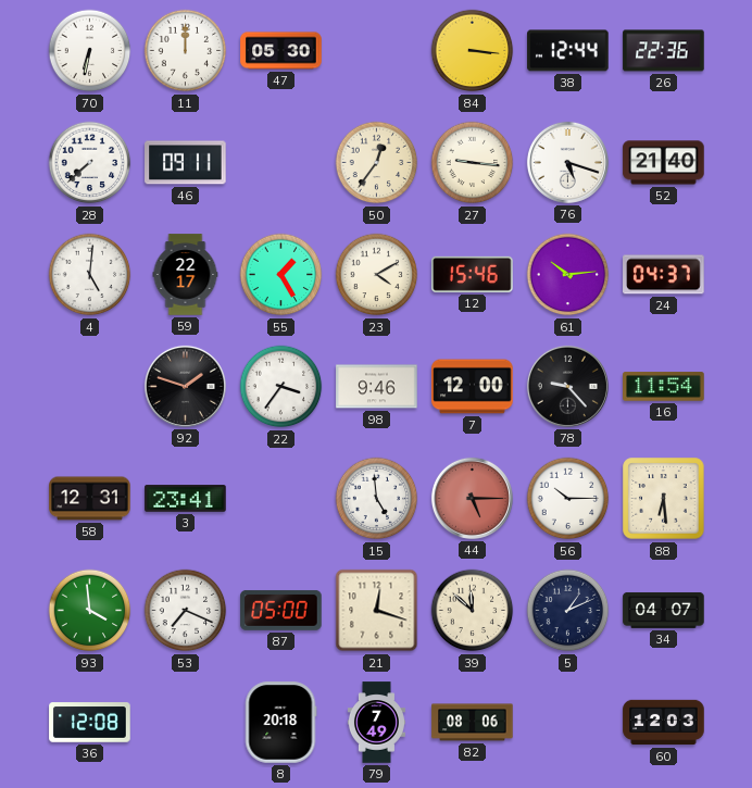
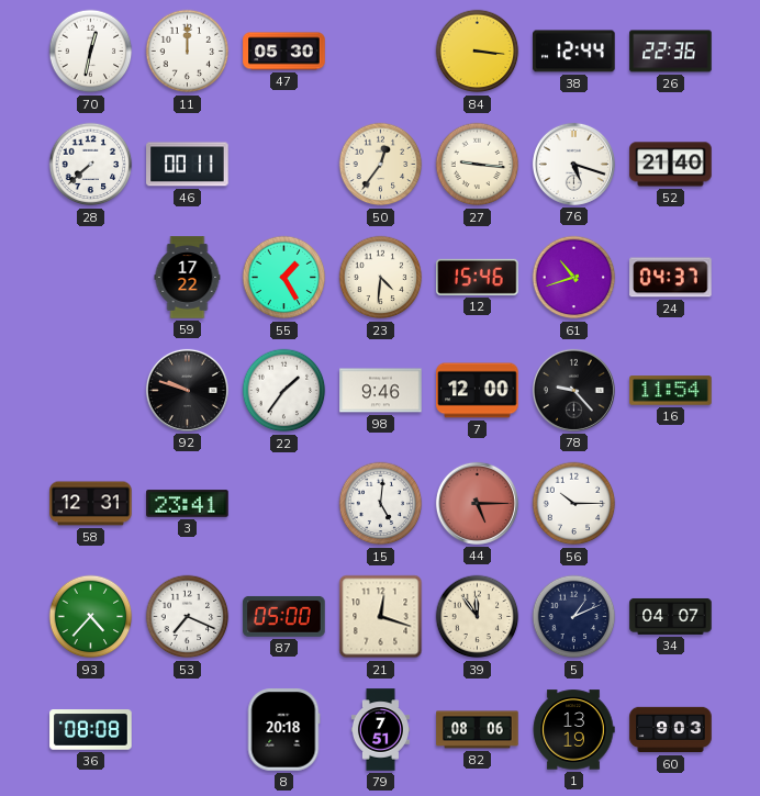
70: 6:32 -> 12:32
46: 09:11 -> 00:11
4: 5:01 -> none
59: 22:17 -> 17:22
23: 4:10 -> 4:31
61: 10:14 -> 10:42
92: 1:48 -> 9:48
22: 3:36 -> 1:36
15: 4:59 -> 5:01
88: 6:29 -> none
93: 3:59 -> 4:37
39: 11:52 -> 11:54
36: 12:08 -> 08:08
79: 7:49 -> 7:51
1: none -> 13:19
60: 12:03 -> 9:03
